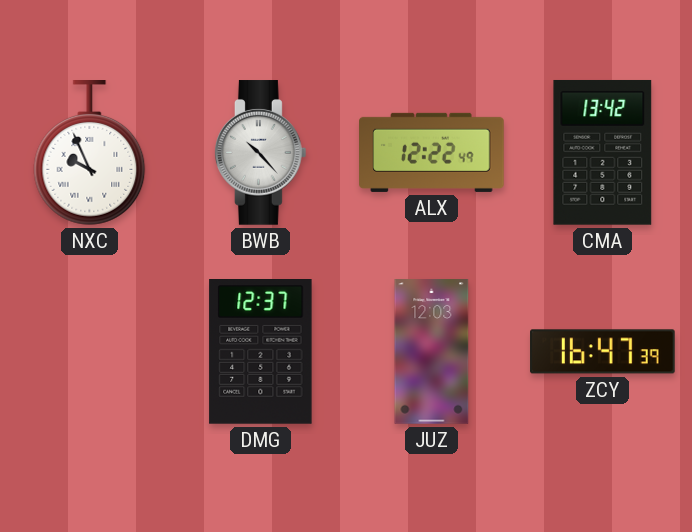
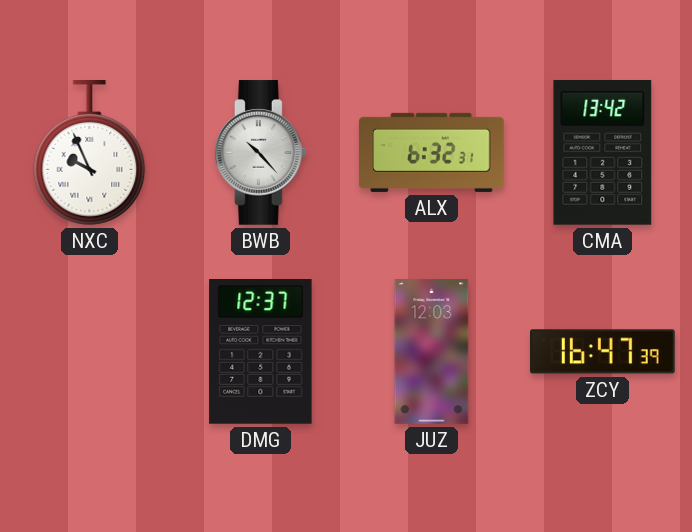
ALX: 12:22 -> 6:32
